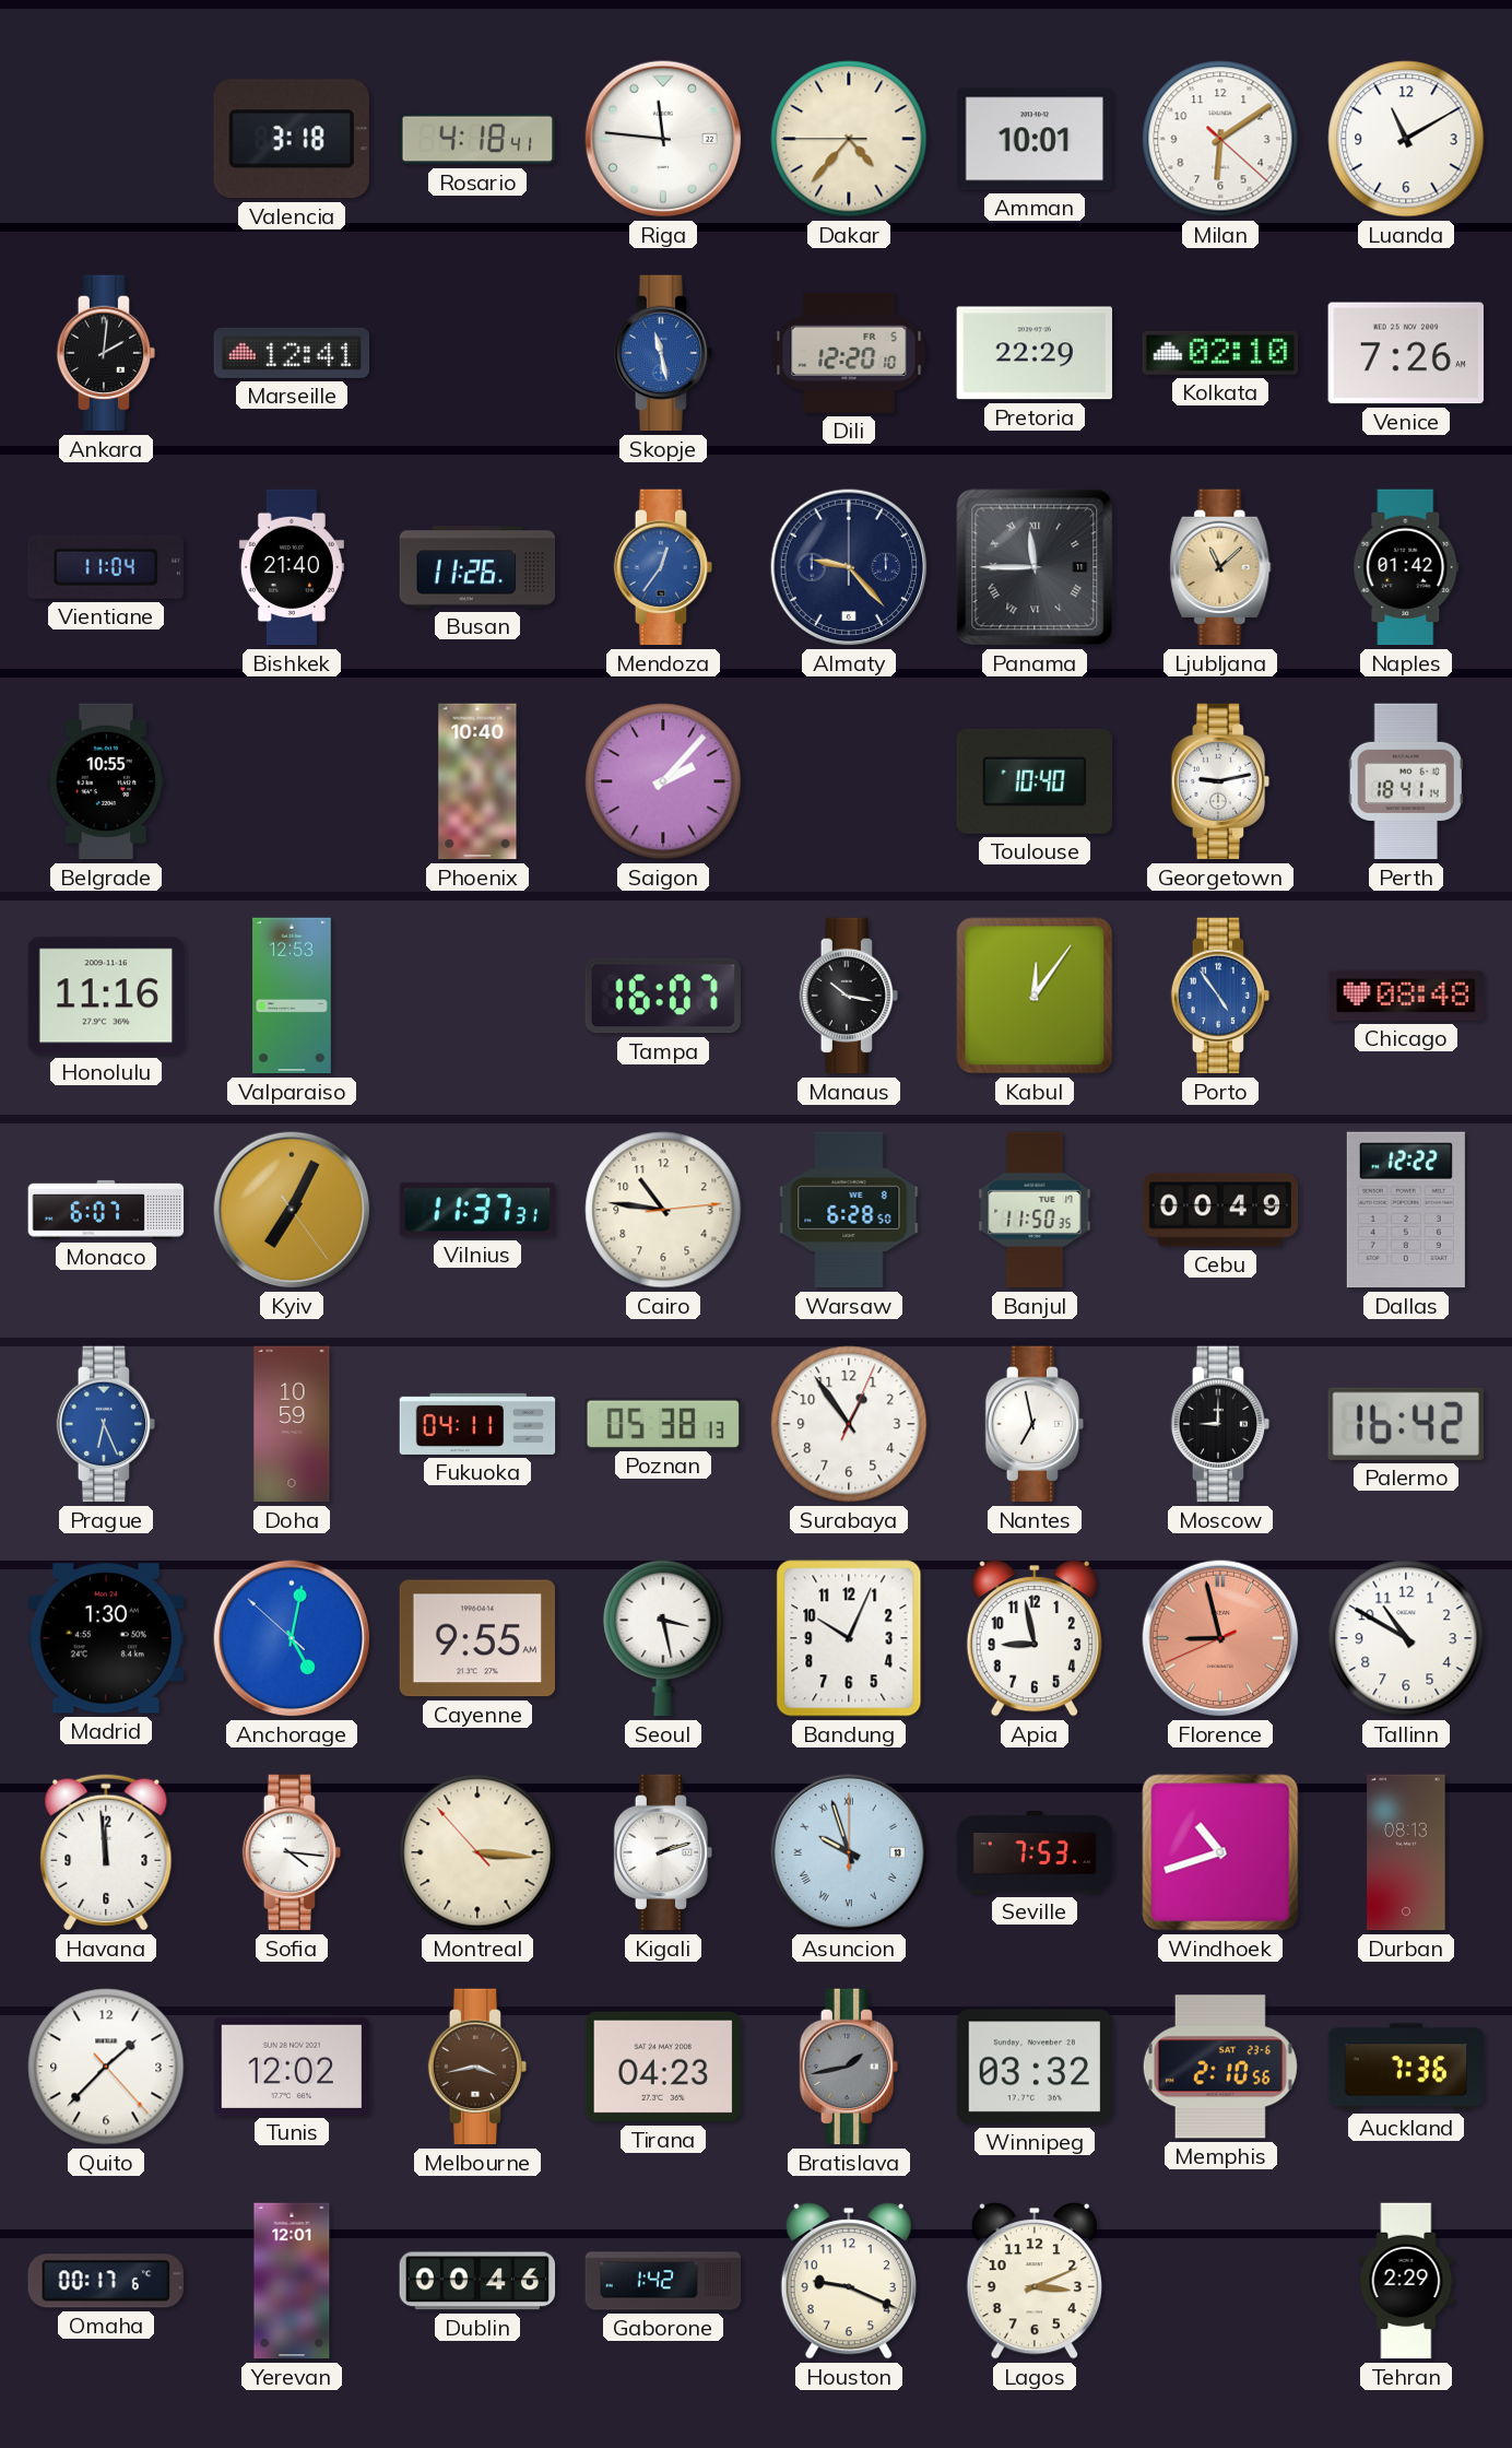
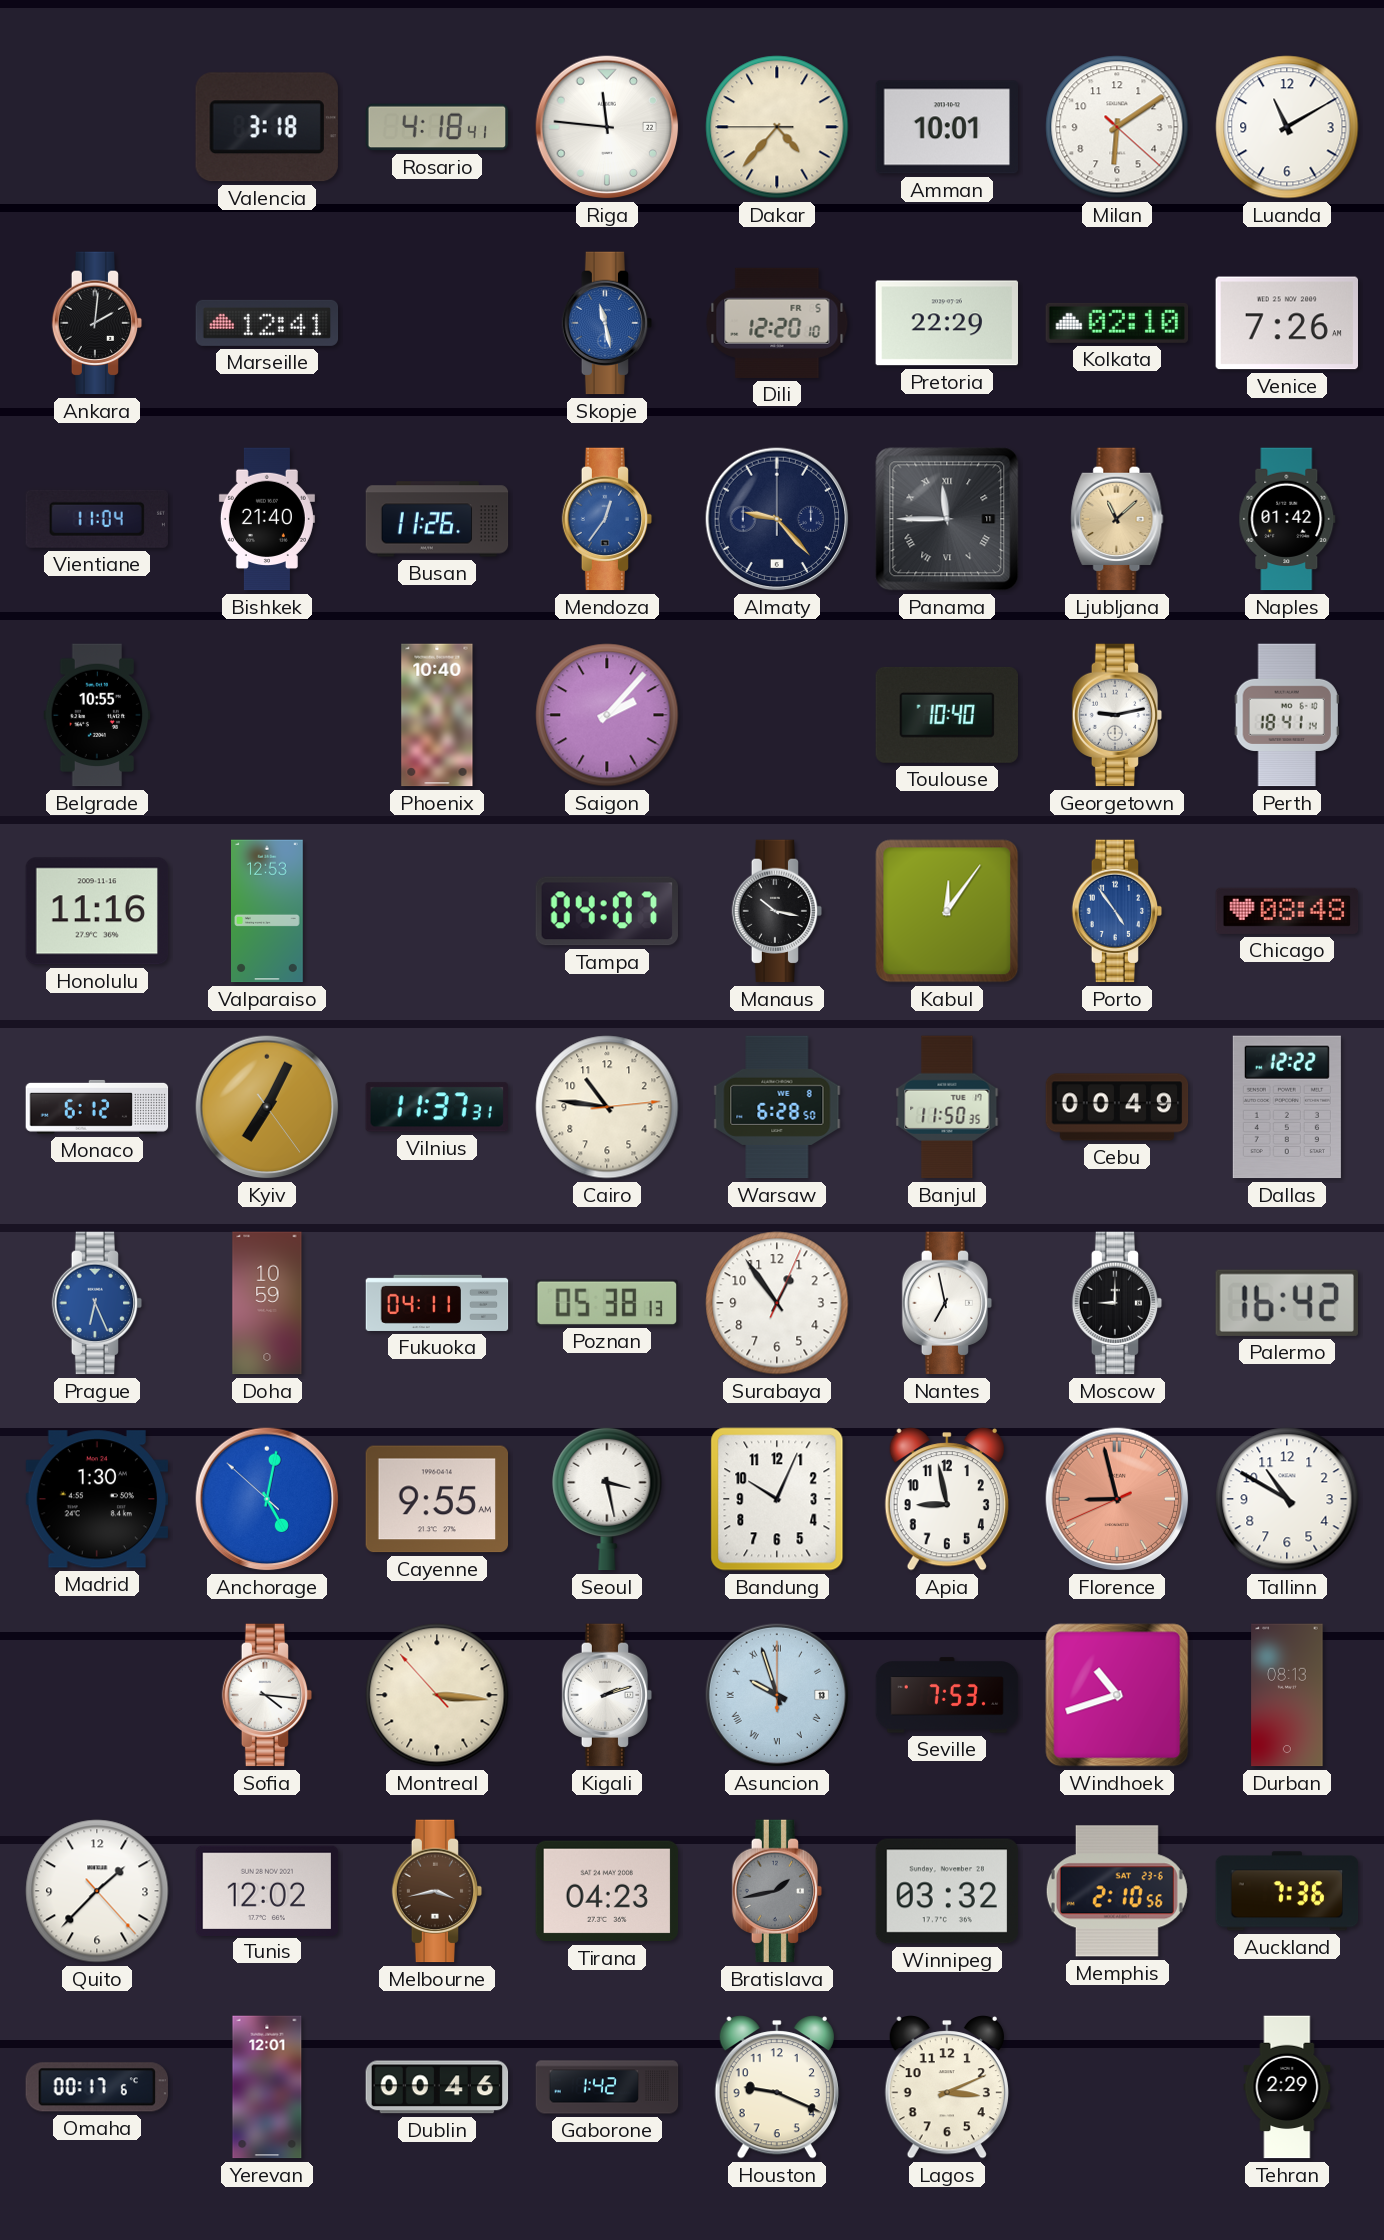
Tampa: 16:07 -> 04:07
Monaco: 6:07 -> 6:12
Havana: 11:59 -> none
